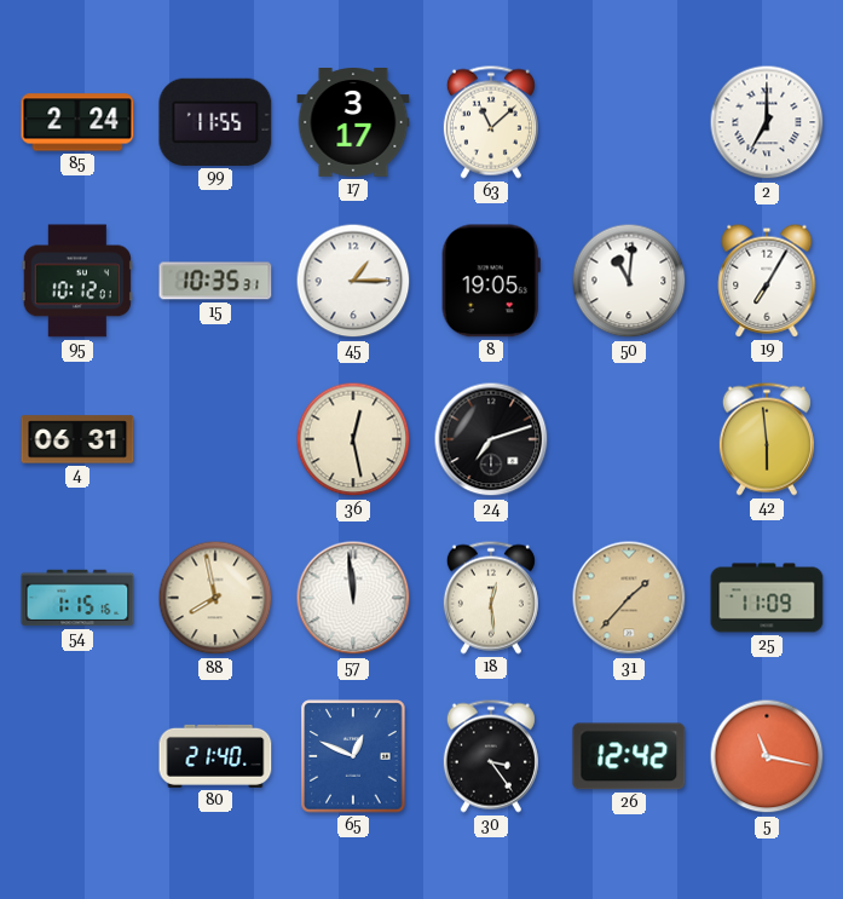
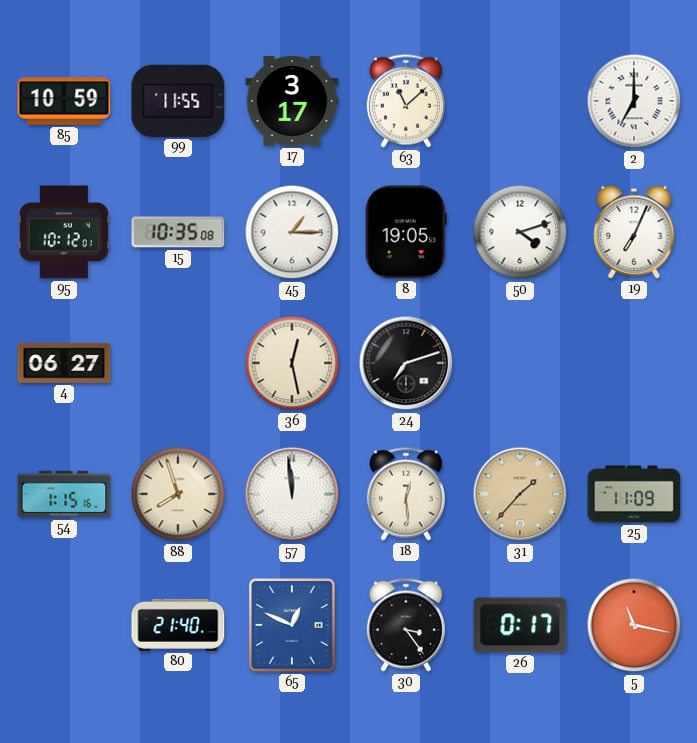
85: 2:24 -> 10:59
15: 10:35:31 -> 10:35:08
50: 11:01 -> 4:12
19: 7:05 -> 7:04
4: 06:31 -> 06:27
42: 5:59 -> none
88: 7:58 -> 7:57
26: 12:42 -> 0:17
